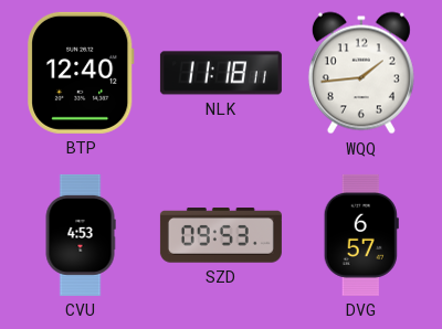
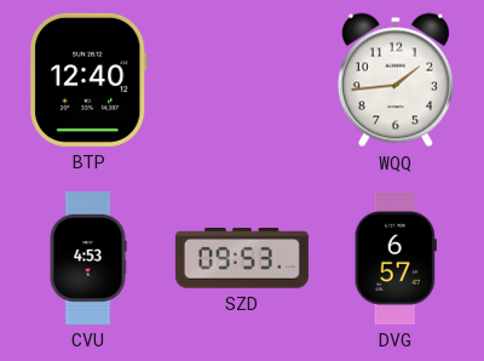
NLK: 11:18 -> none
